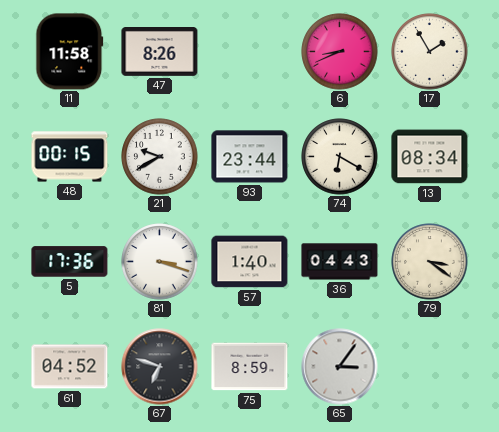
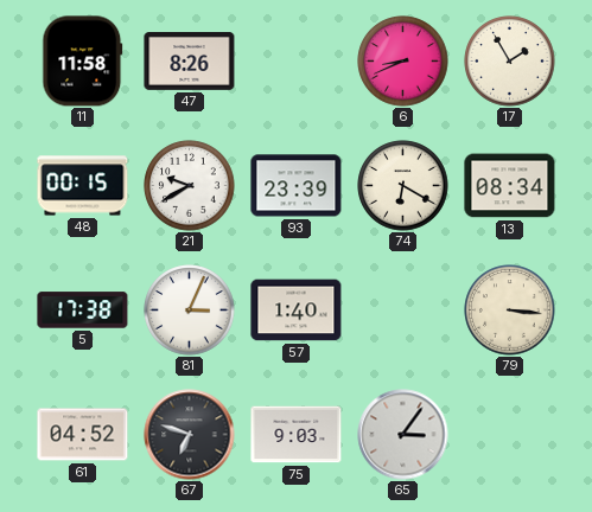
93: 23:44 -> 23:39
5: 17:36 -> 17:38
81: 3:18 -> 3:04
36: 04:43 -> none
79: 3:21 -> 3:16
75: 8:59 -> 9:03
